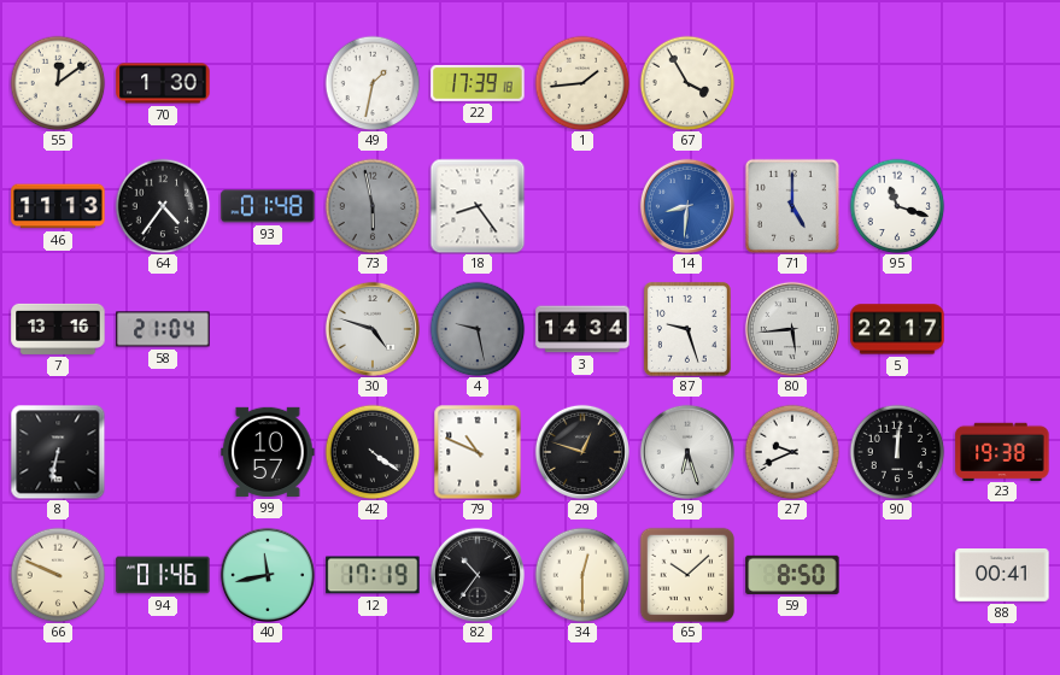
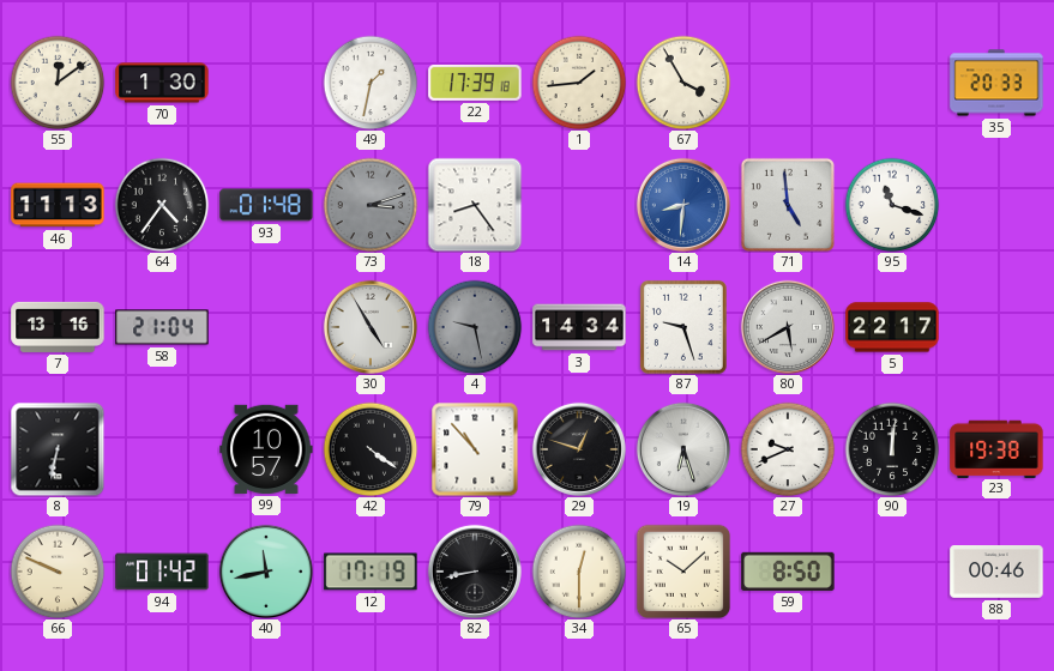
35: none -> 20:33
73: 5:58 -> 3:12
71: 5:00 -> 4:59
30: 4:48 -> 4:55
80: 5:44 -> 5:40
79: 10:49 -> 10:53
94: 01:46 -> 01:42
82: 10:36 -> 8:43
88: 00:41 -> 00:46
